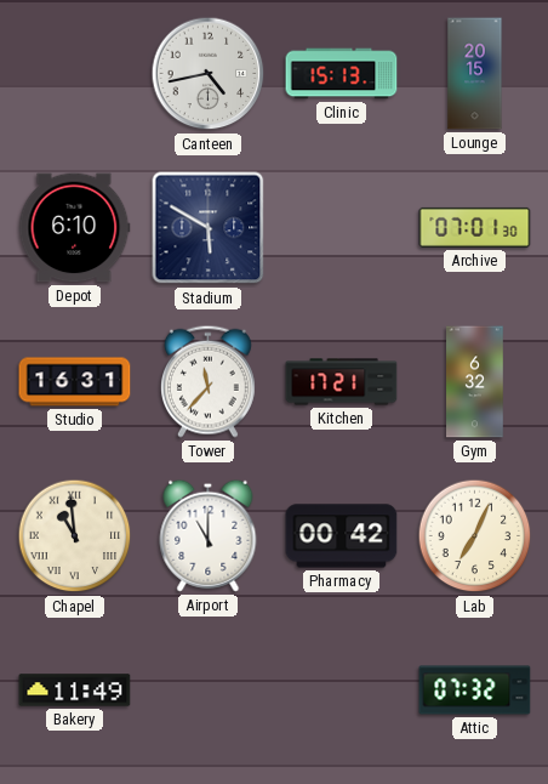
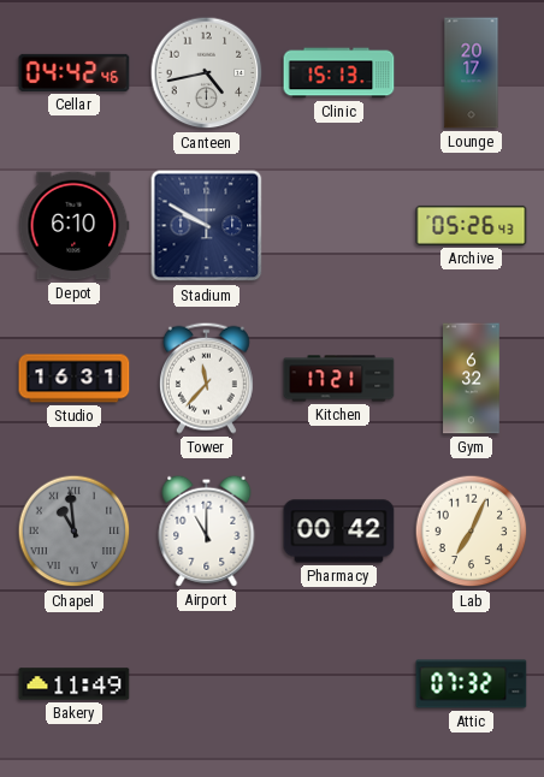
Cellar: none -> 04:42
Lounge: 20:15 -> 20:17
Stadium: 5:50 -> 9:50
Archive: 07:01 -> 05:26
Chapel dial: cream -> grey
